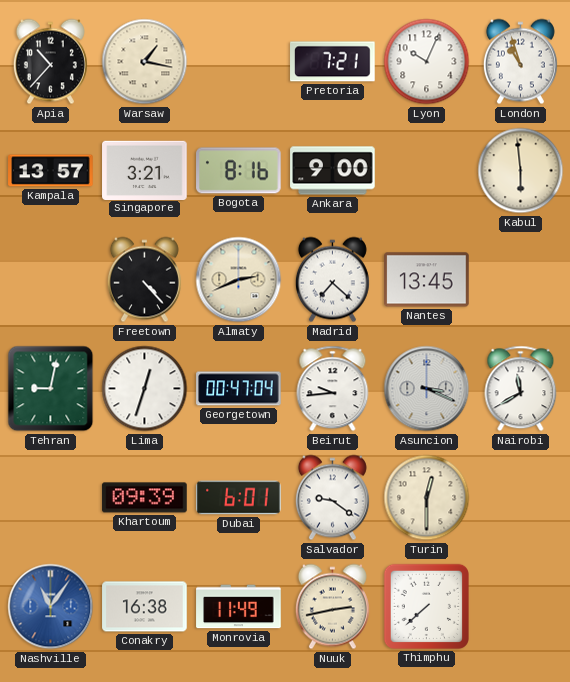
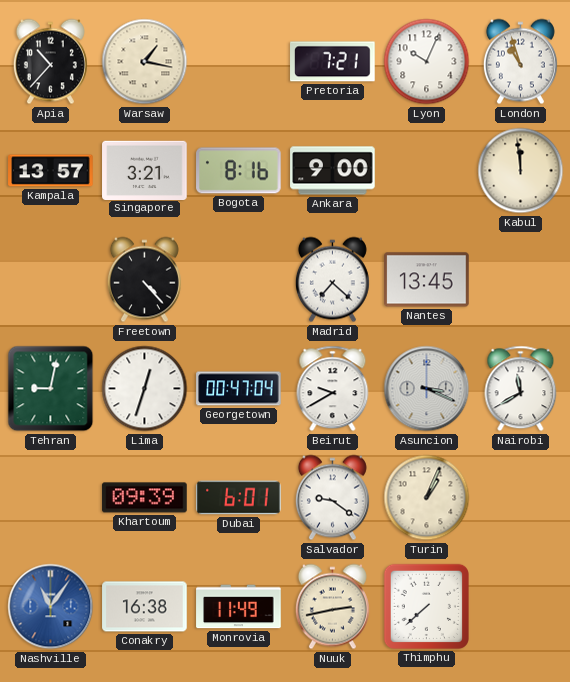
Kabul: 5:59 -> 11:59
Almaty: 2:41 -> none
Beirut: 9:44 -> 9:40
Turin: 12:30 -> 1:04
